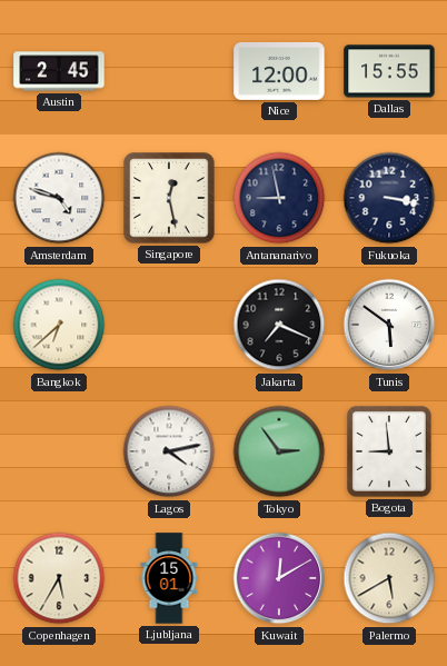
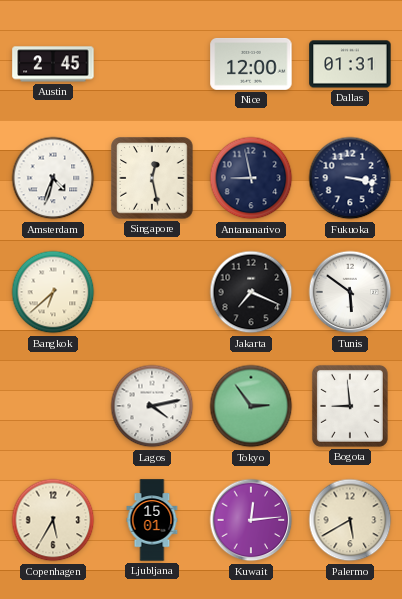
Dallas: 15:55 -> 01:31
Amsterdam: 4:48 -> 4:33
Kuwait: 12:10 -> 12:14
